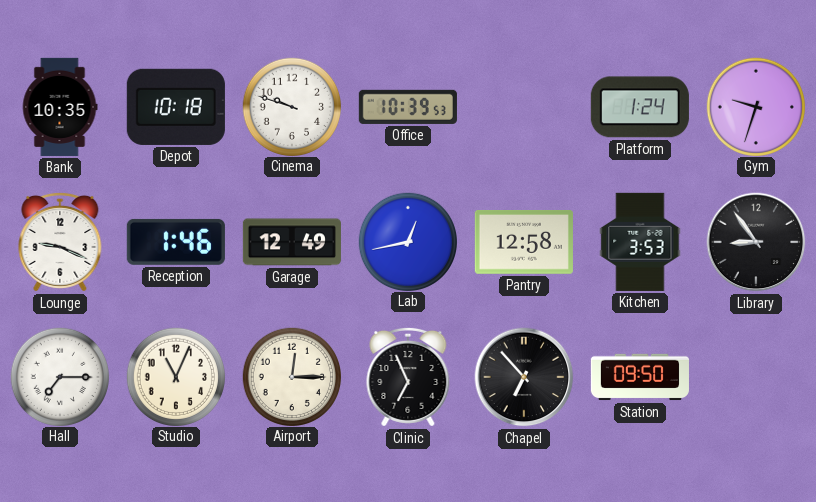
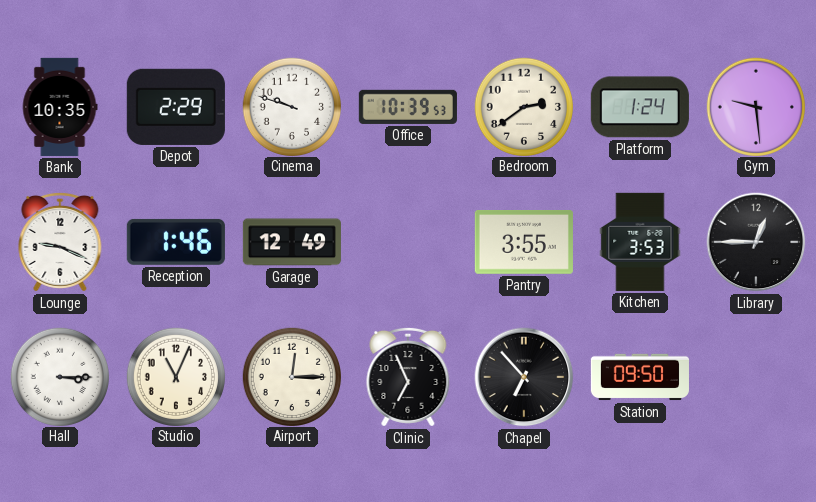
Depot: 10:18 -> 2:29
Bedroom: none -> 2:39
Gym: 9:33 -> 9:29
Lab: 12:43 -> none
Pantry: 12:58 -> 3:55
Library: 8:54 -> 12:45
Hall: 7:15 -> 3:15
